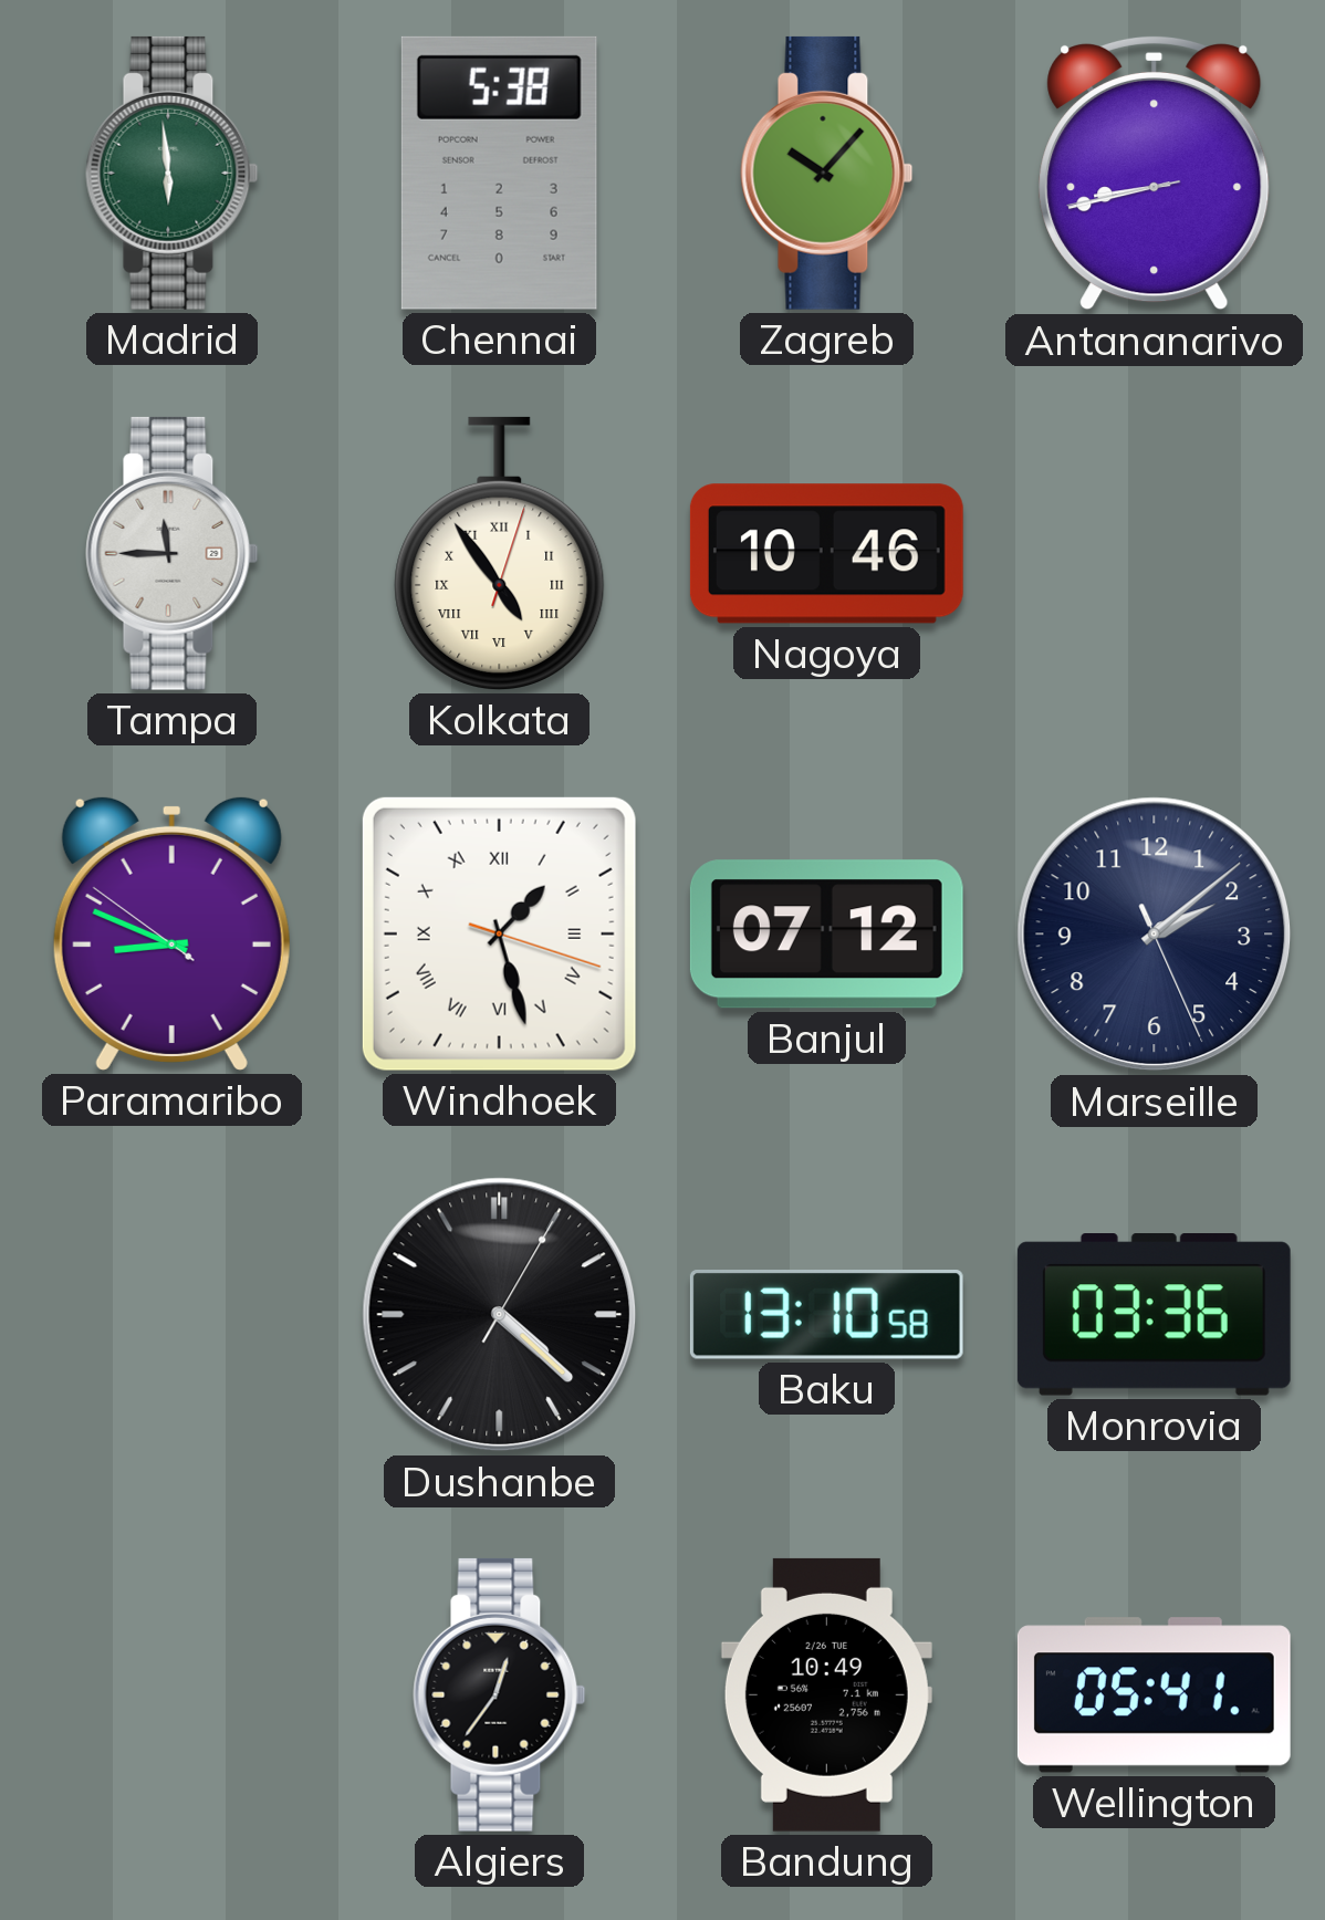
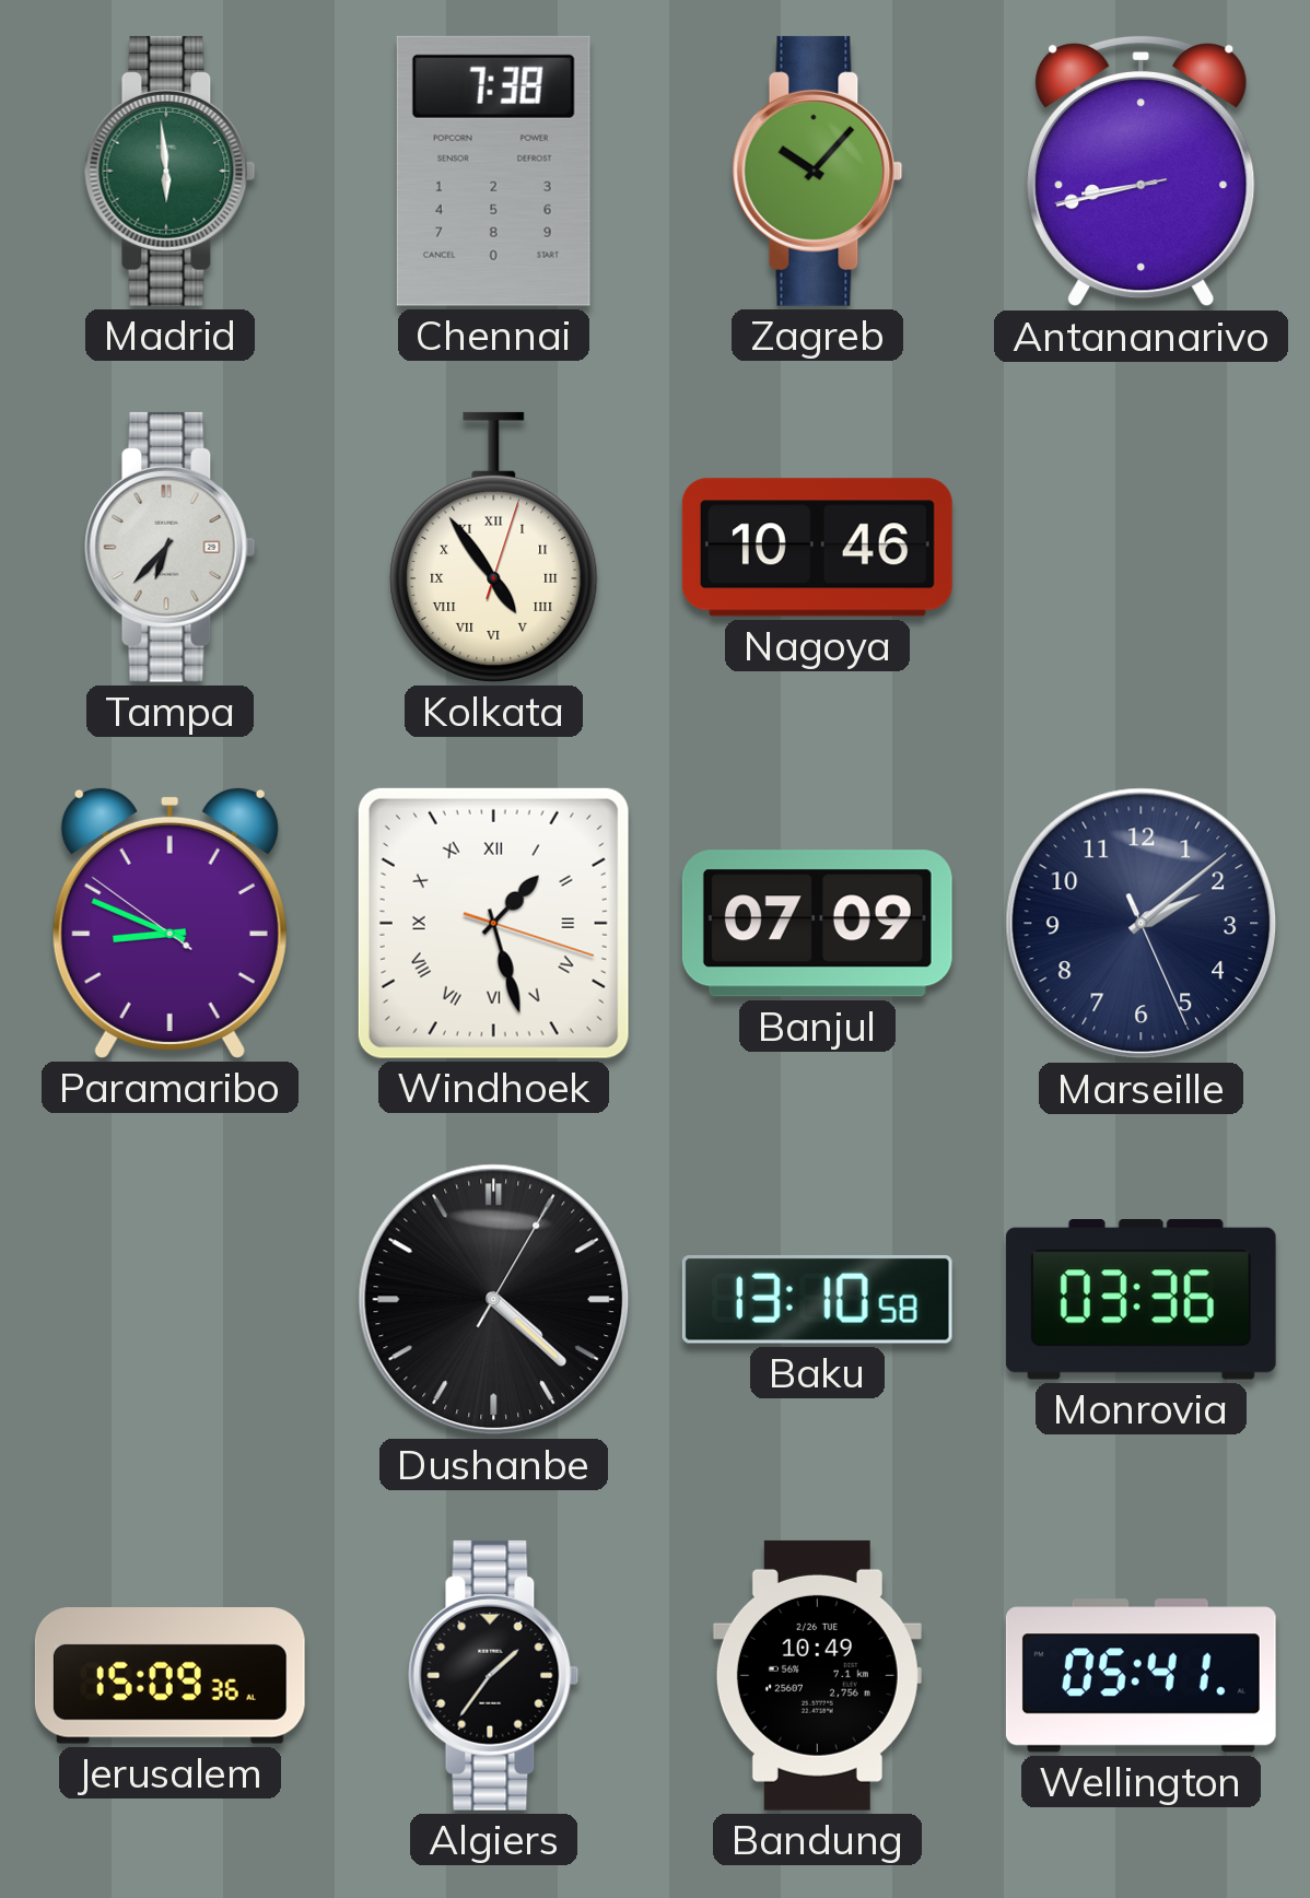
Chennai: 5:38 -> 7:38
Tampa: 11:45 -> 6:37
Banjul: 07:12 -> 07:09
Jerusalem: none -> 15:09
Algiers: 12:36 -> 1:36
